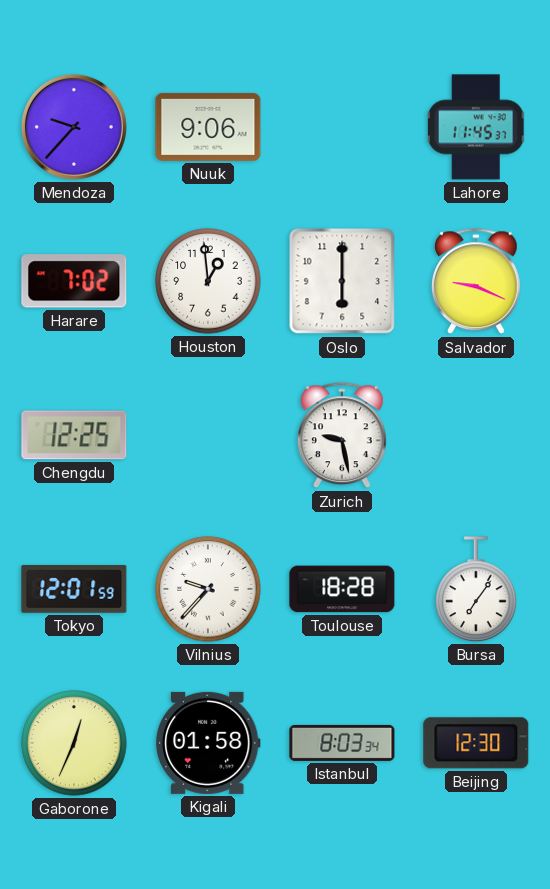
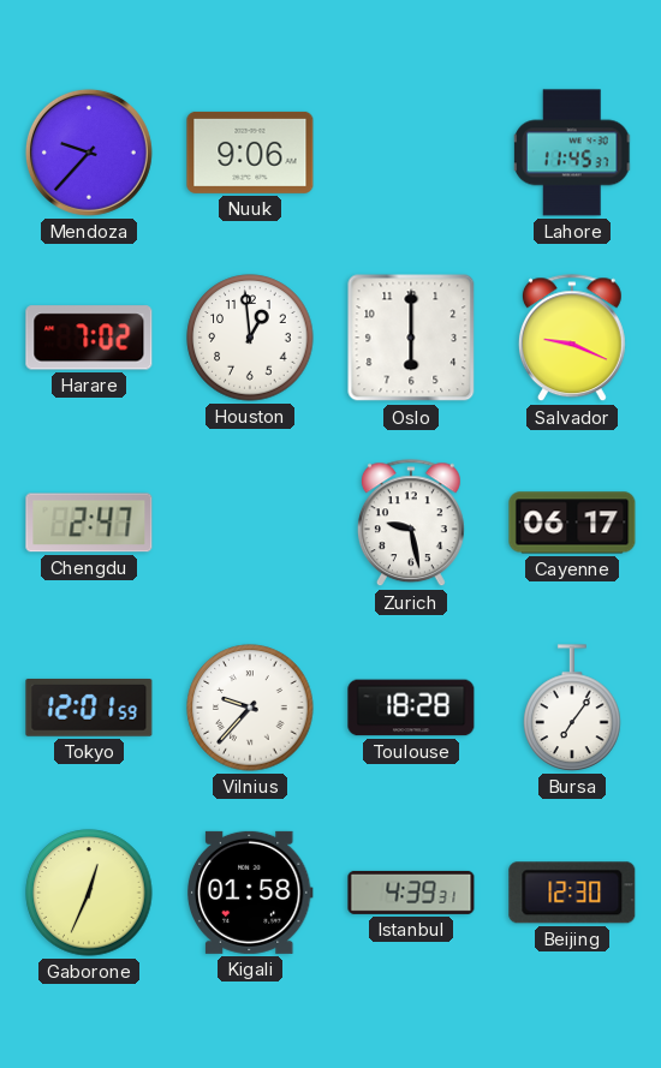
Chengdu: 12:25 -> 2:47
Cayenne: none -> 06:17
Istanbul: 8:03 -> 4:39
